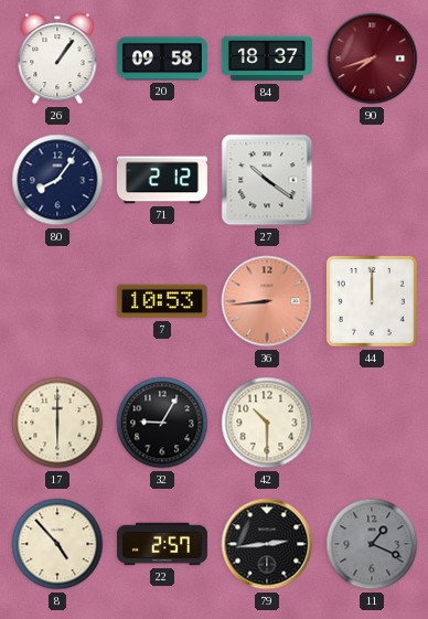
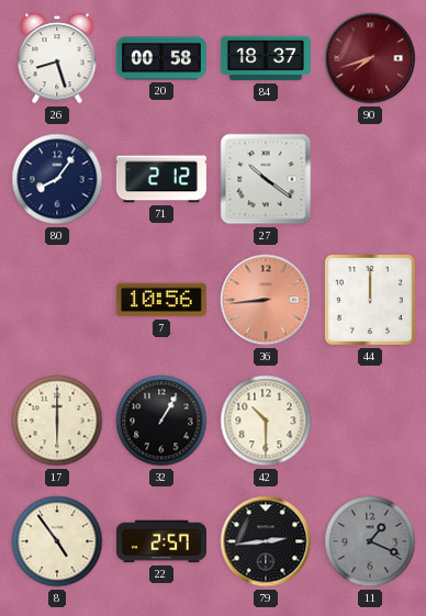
26: 1:06 -> 8:27
20: 09:58 -> 00:58
7: 10:53 -> 10:56
32: 9:05 -> 1:05
8: 4:53 -> 4:54
